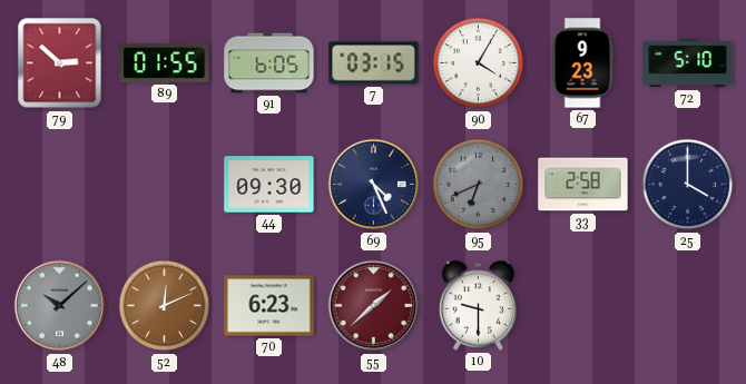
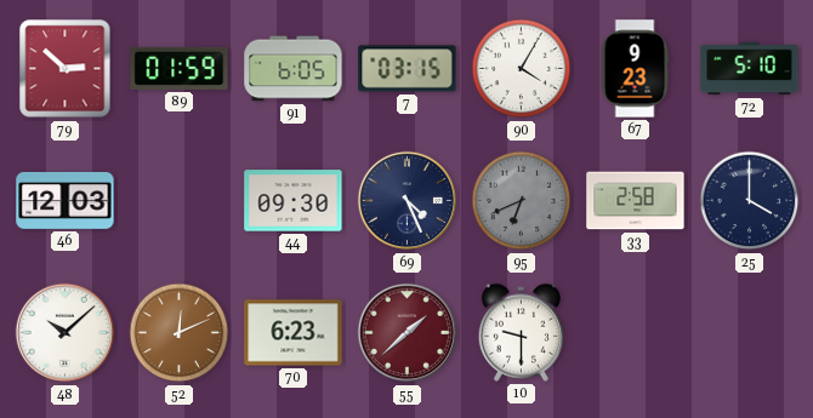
89: 01:55 -> 01:59
46: none -> 12:03
48 dial: grey -> white
